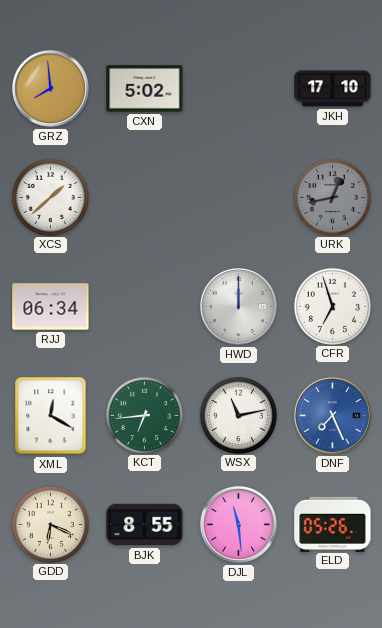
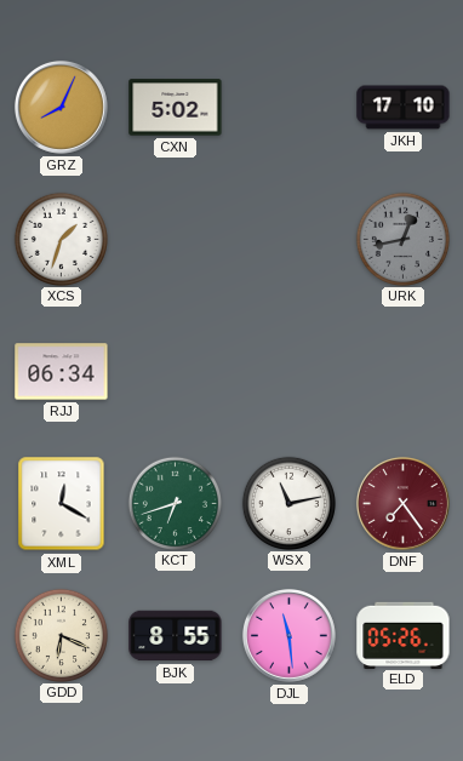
GRZ: 7:59 -> 8:04
XCS: 1:38 -> 1:33
HWD: 12:00 -> none
CFR: 6:57 -> none
KCT: 6:44 -> 6:42
DNF: 7:26 -> 7:24
DNF dial: blue -> burgundy
